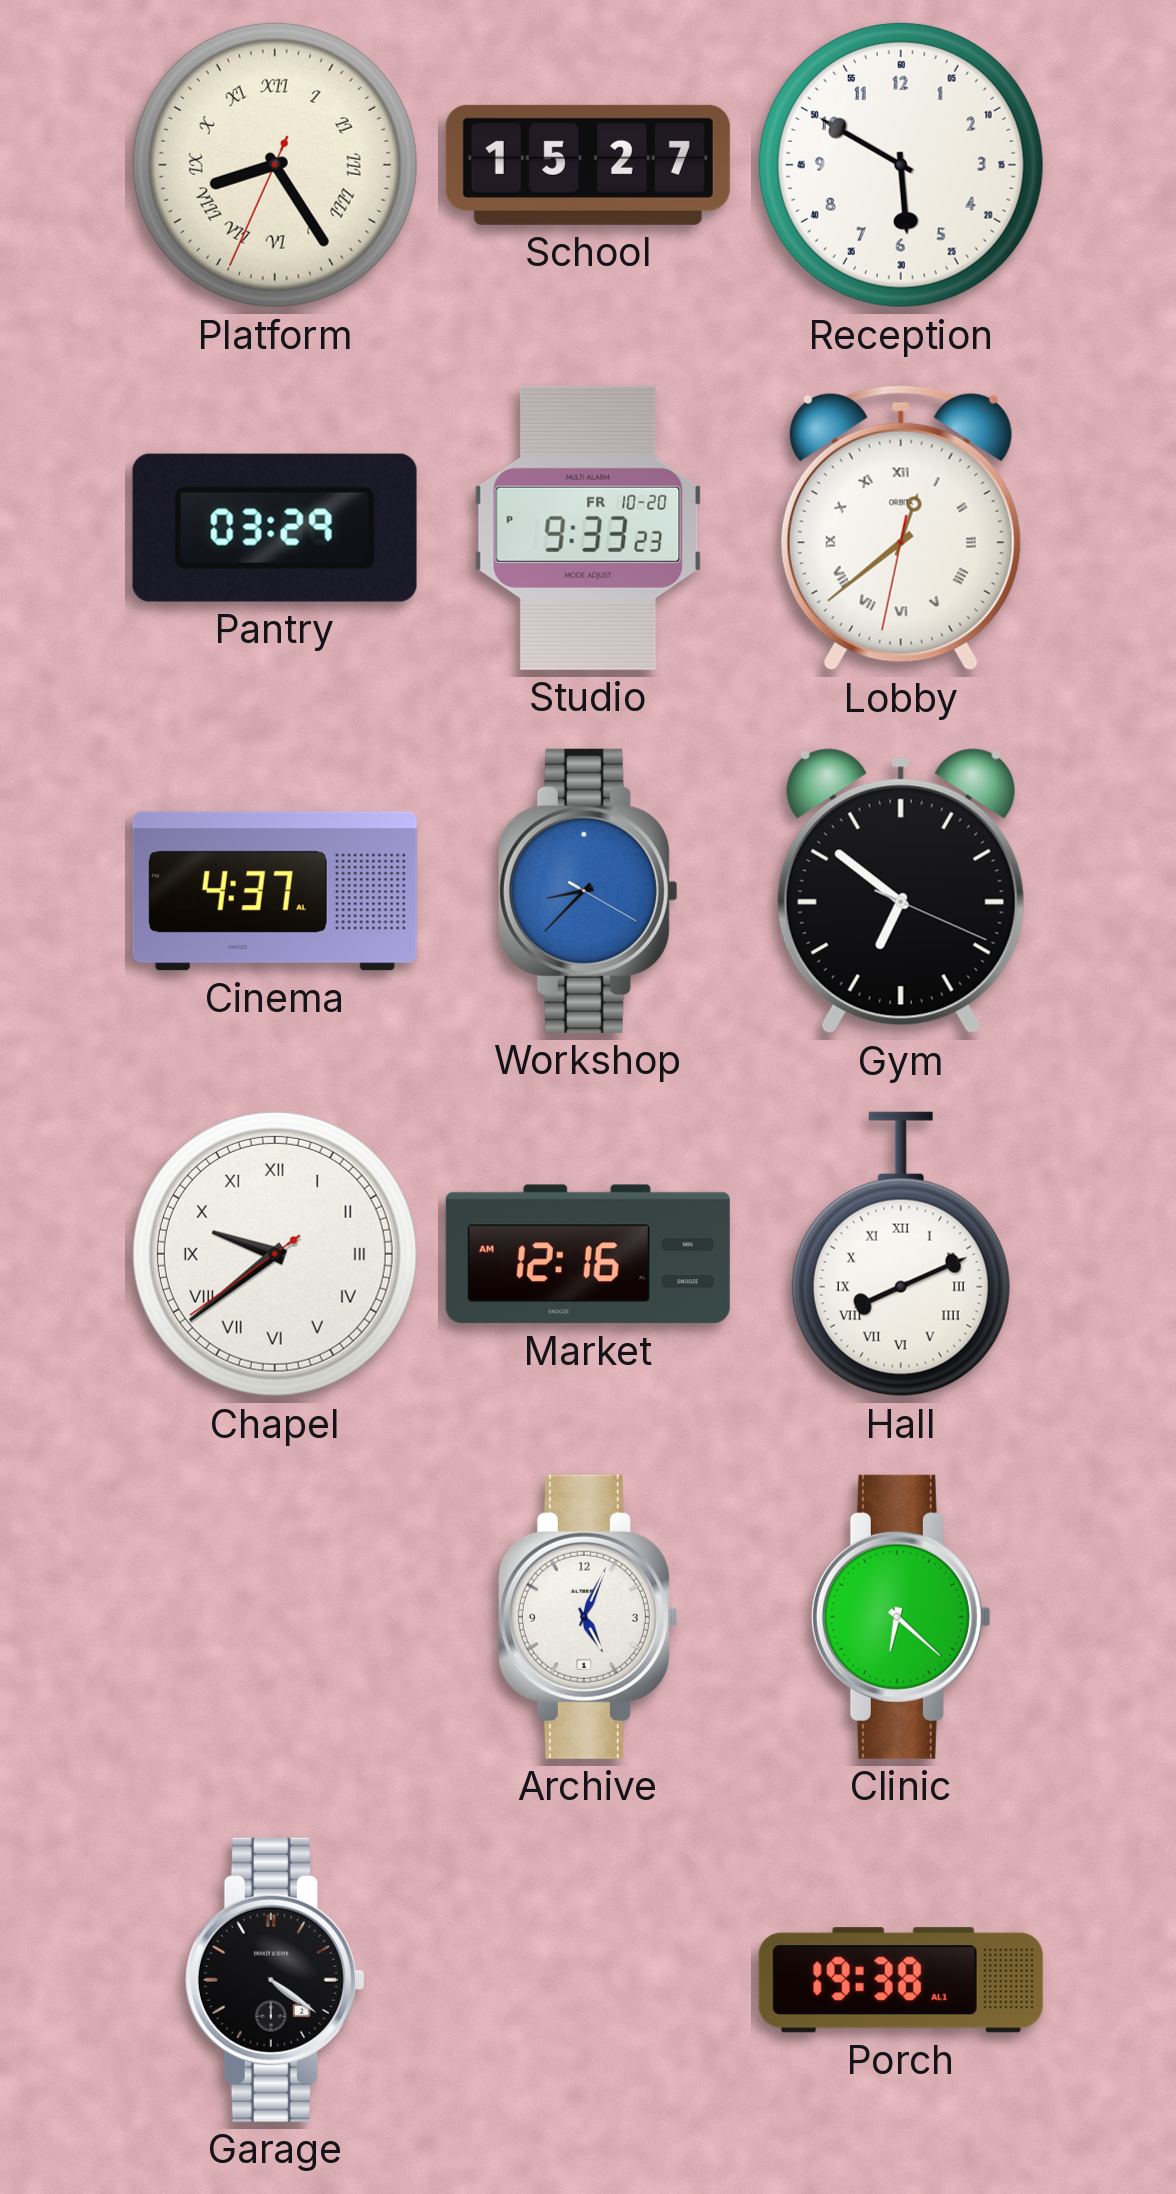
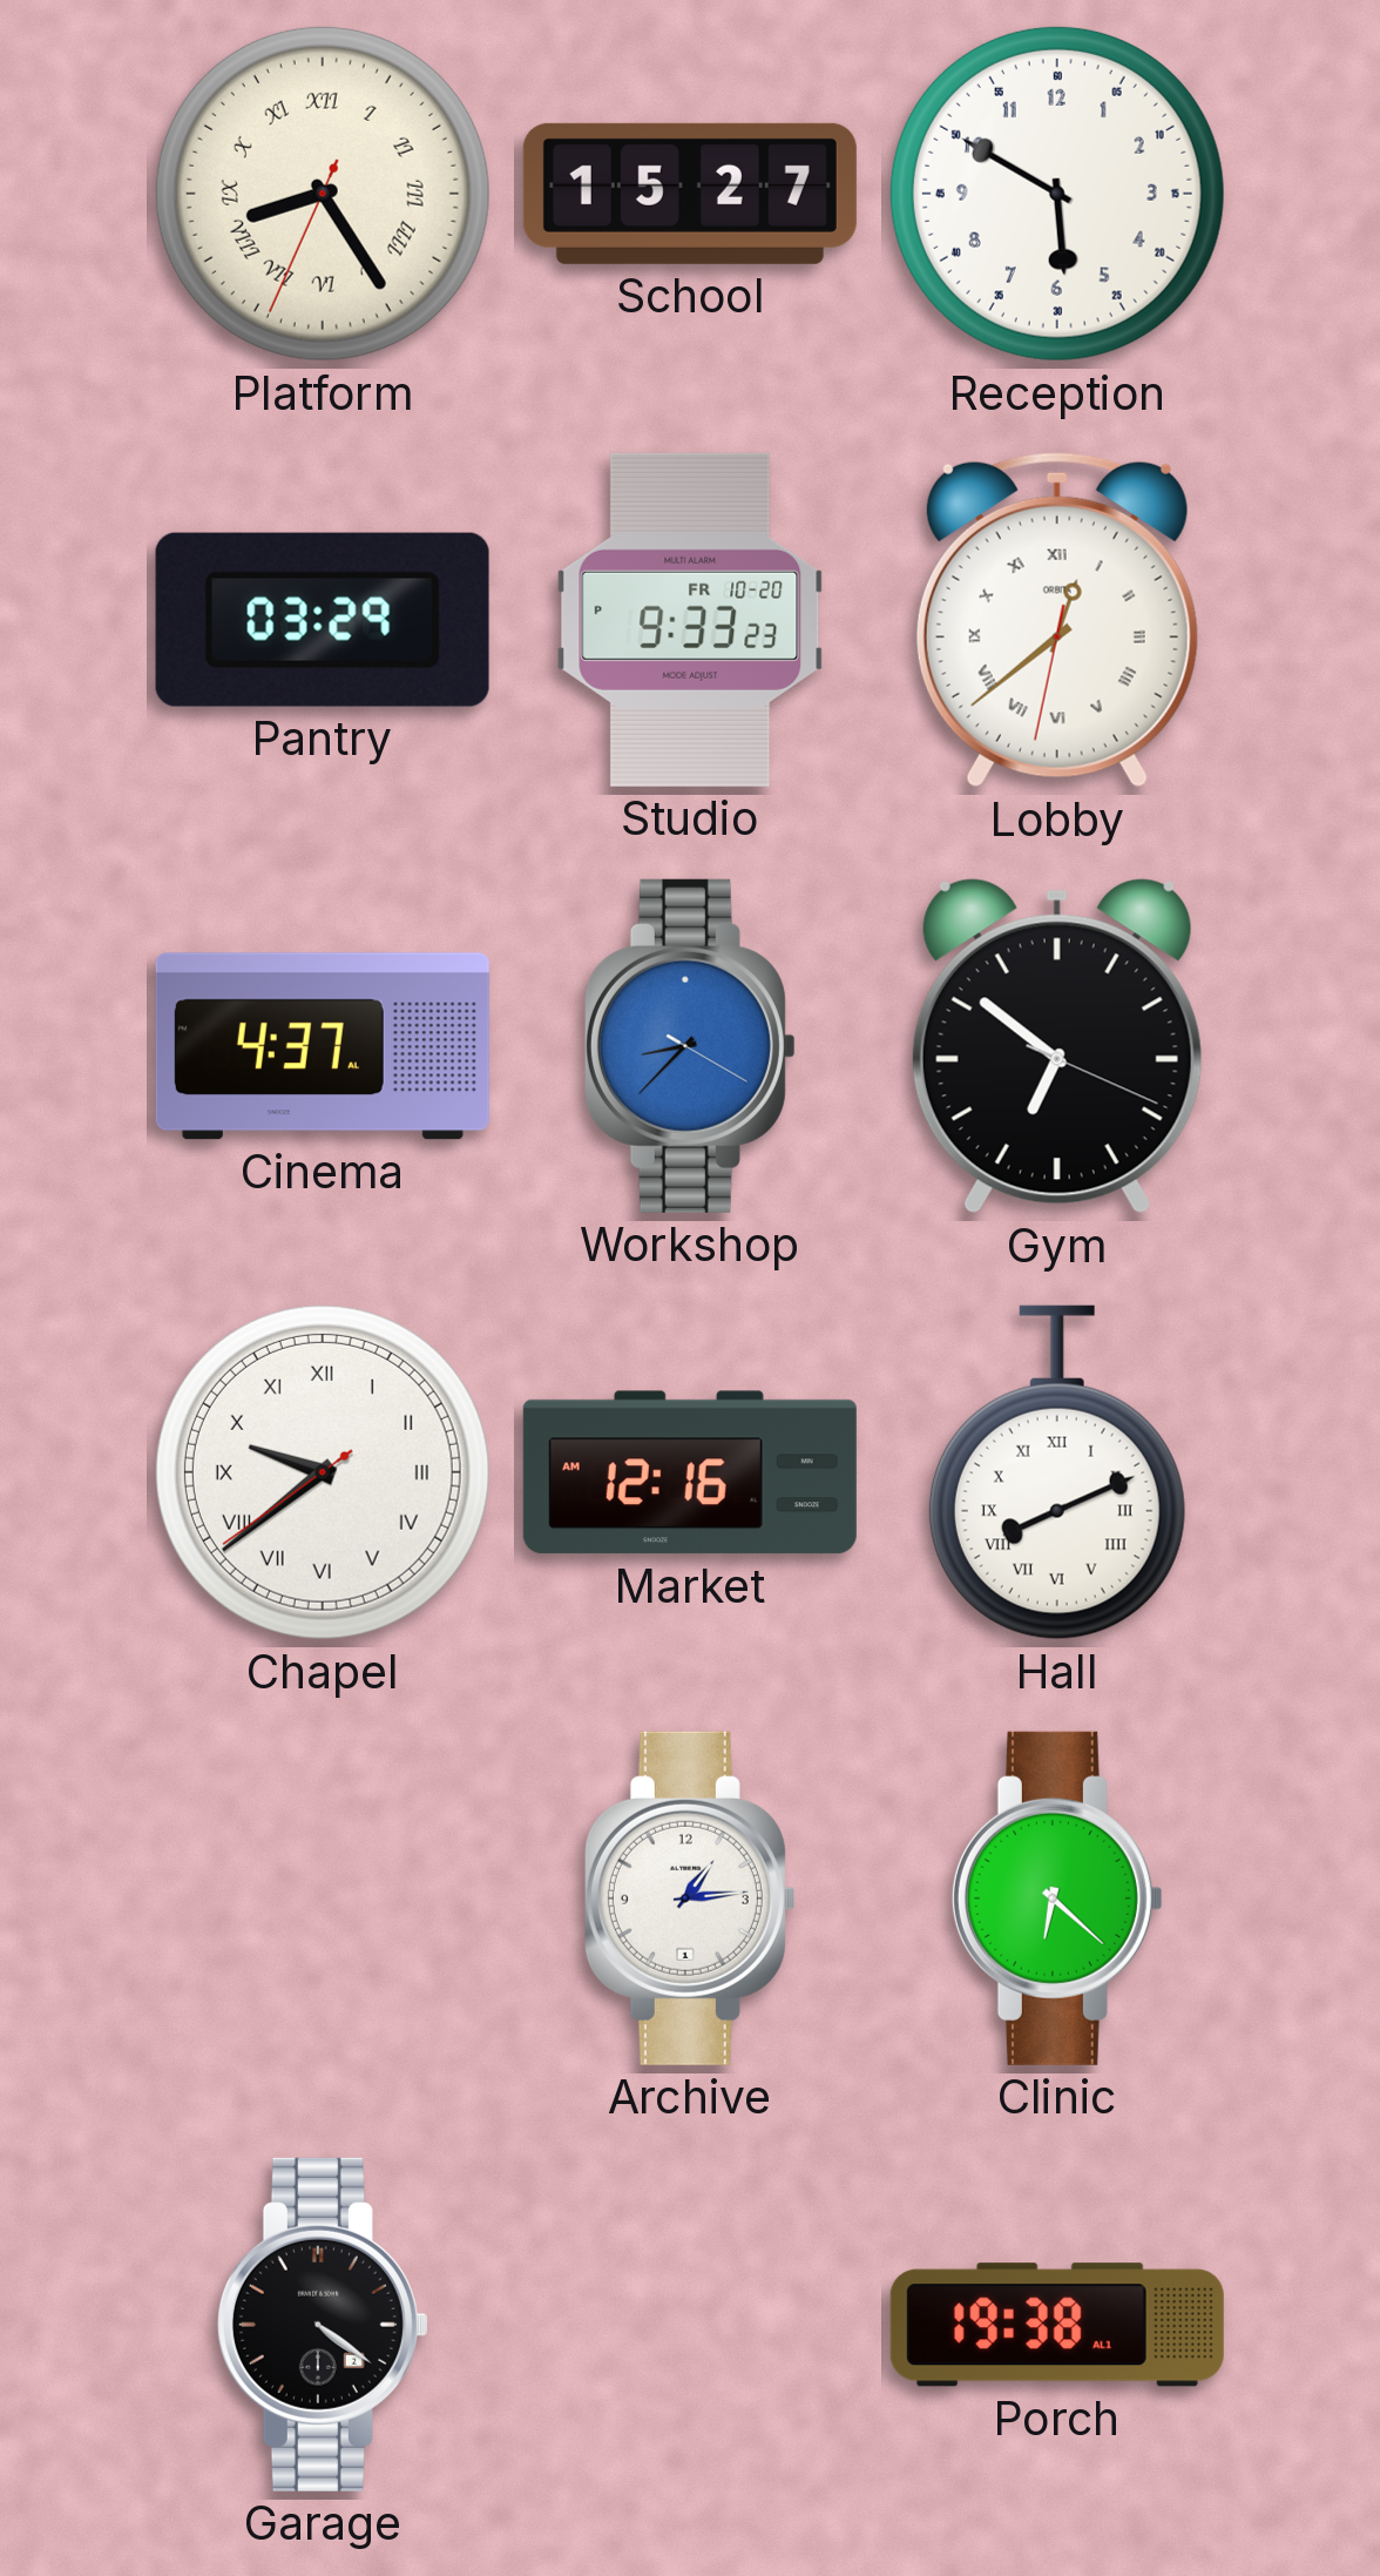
Archive: 5:04 -> 1:14
